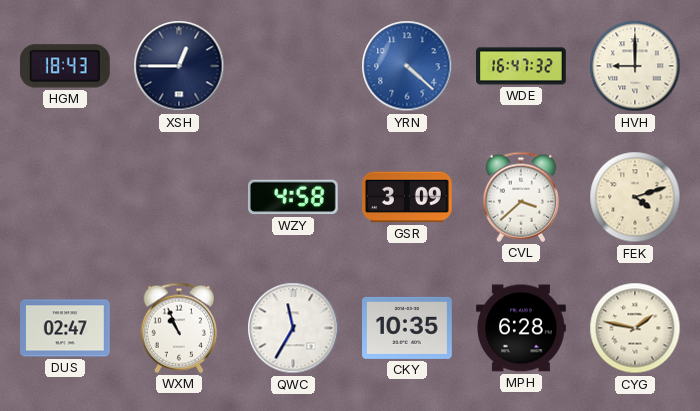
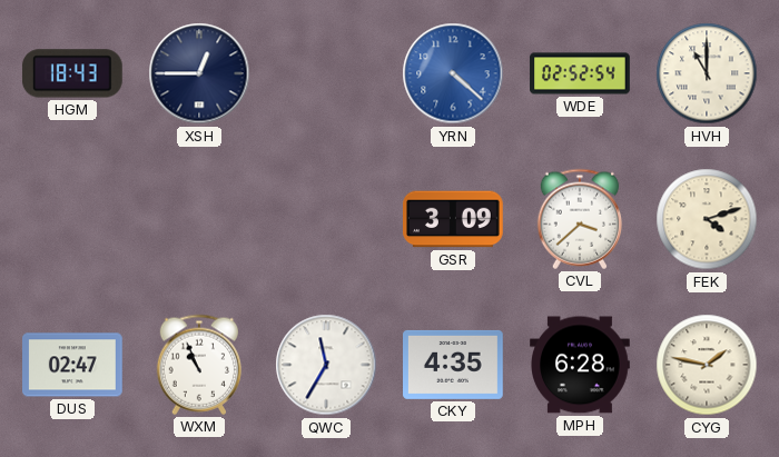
WDE: 16:47 -> 02:52
HVH: 9:00 -> 11:00
WZY: 4:58 -> none
CKY: 10:35 -> 4:35
